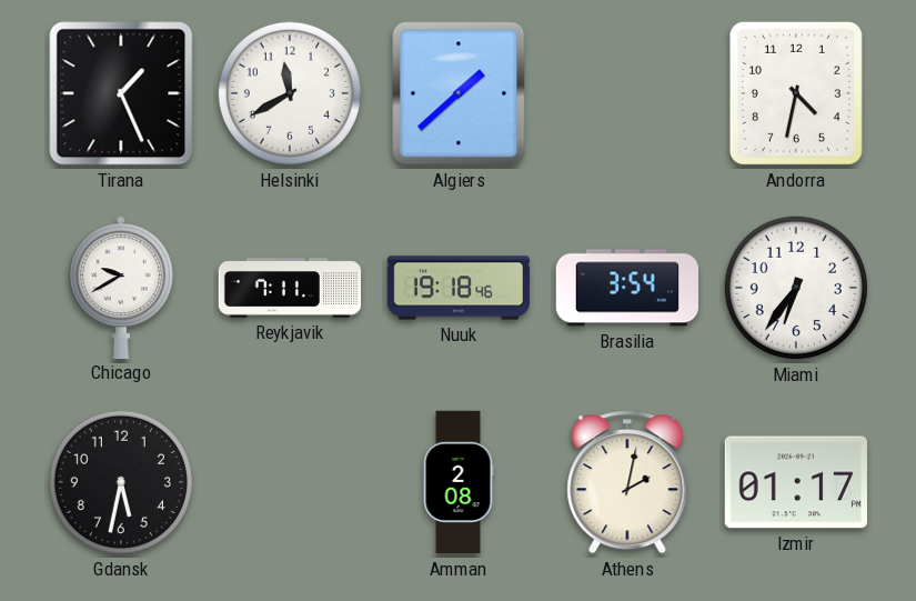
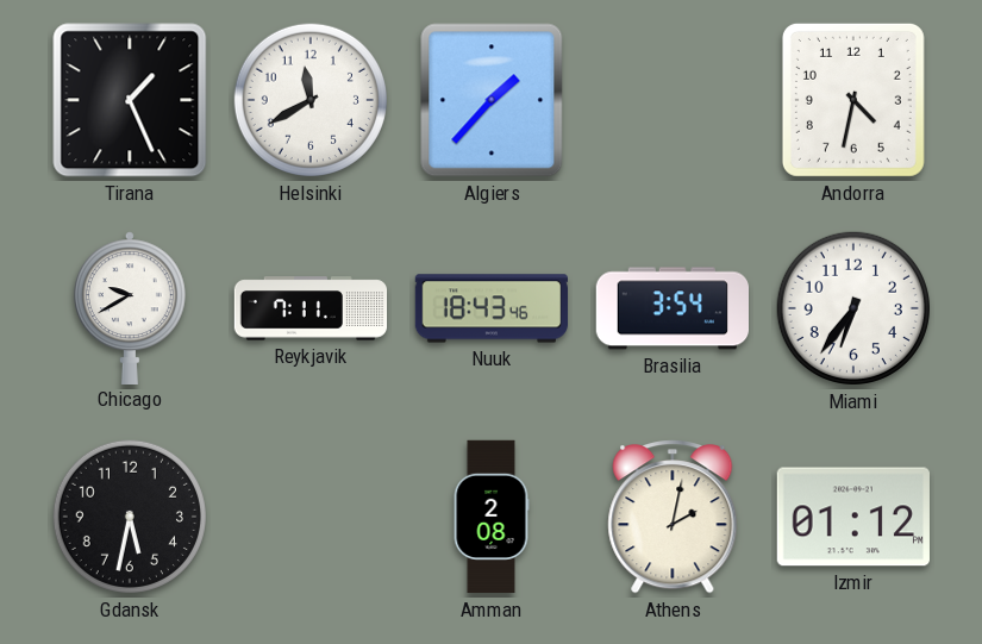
Algiers: 1:38 -> 1:37
Nuuk: 19:18 -> 18:43
Izmir: 01:17 -> 01:12
